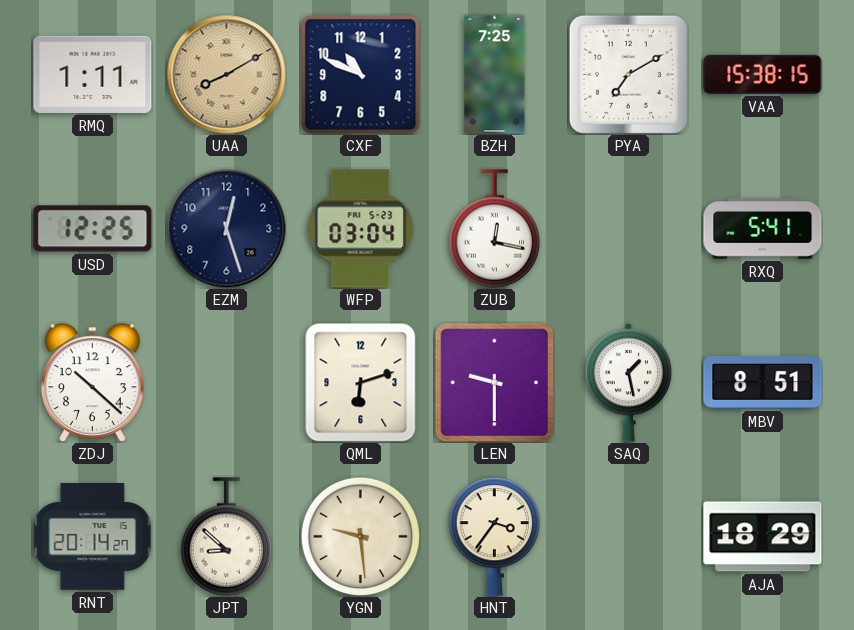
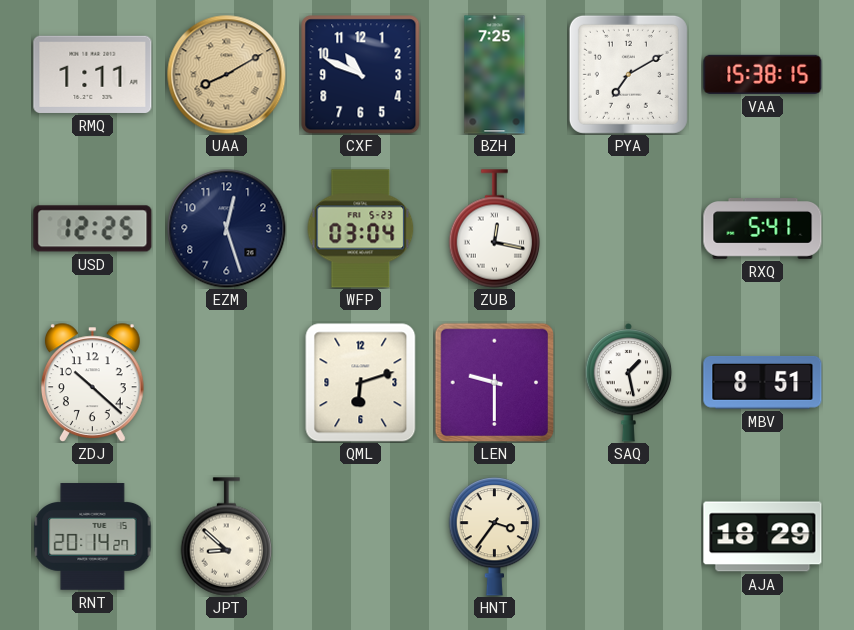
YGN: 9:29 -> none
